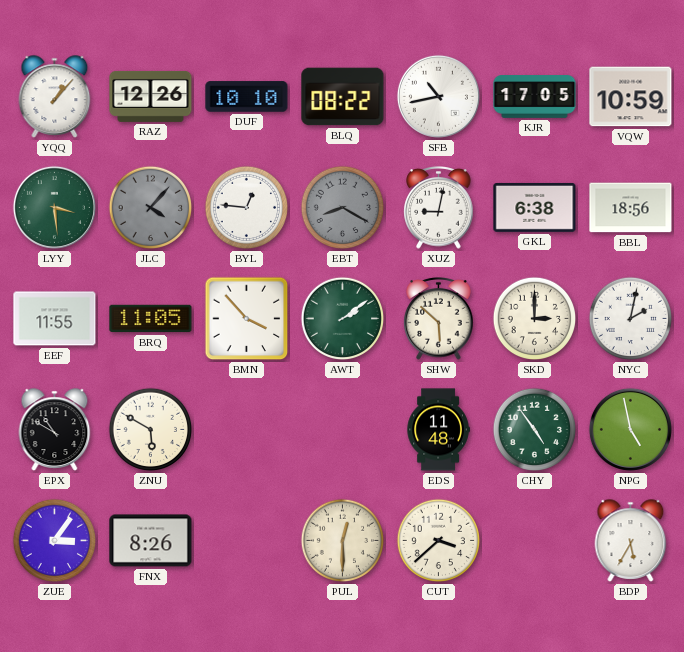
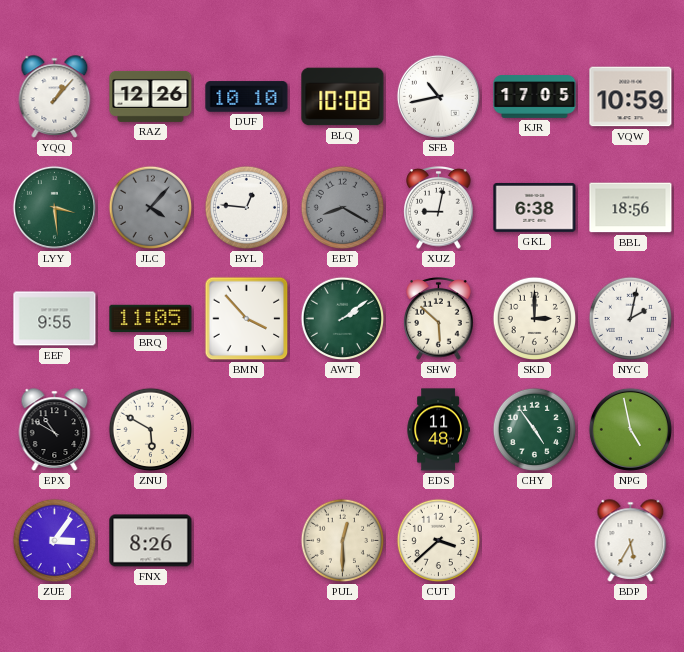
BLQ: 08:22 -> 10:08
EEF: 11:55 -> 9:55
